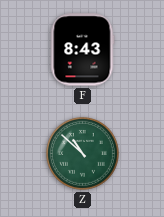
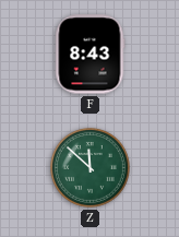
Z: 10:52 -> 11:52
